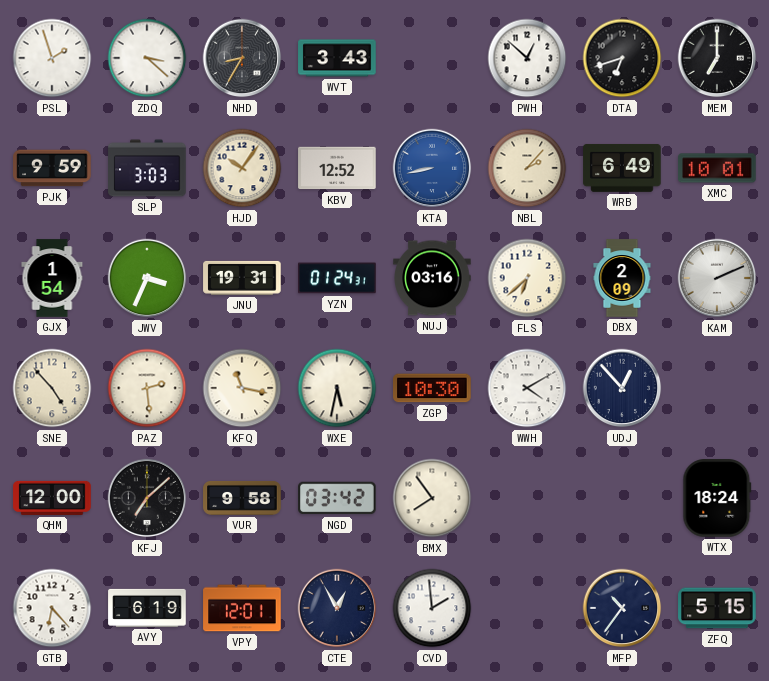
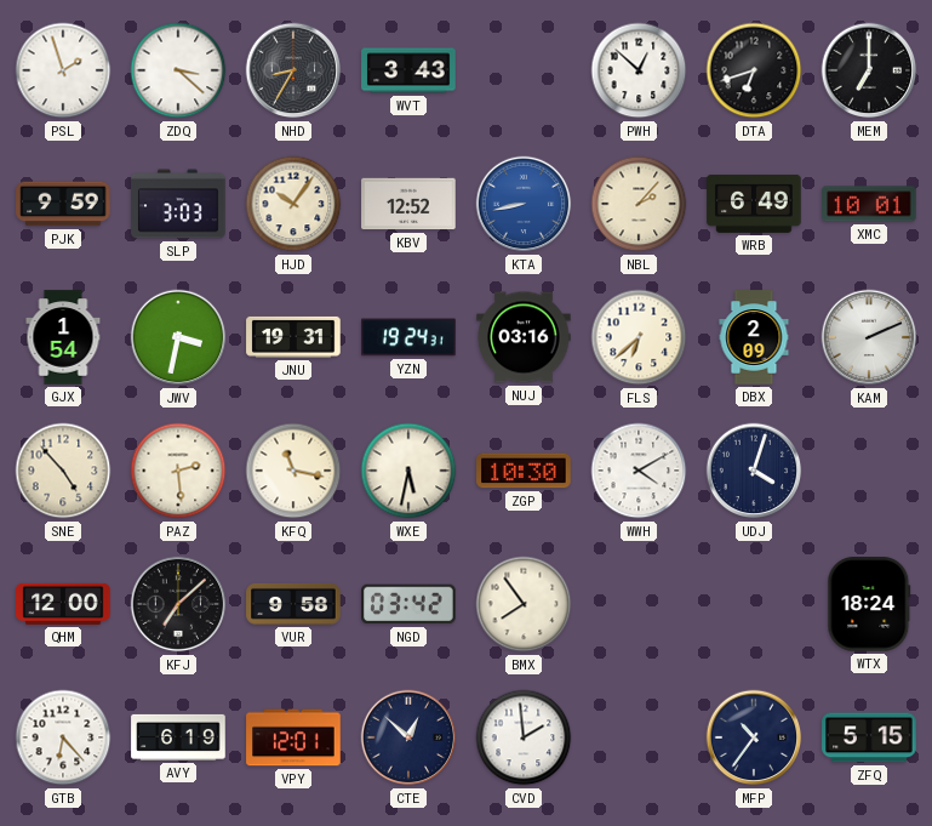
JWV: 3:34 -> 3:32
YZN: 01:24 -> 19:24
UDJ: 12:53 -> 4:03
CTE: 12:55 -> 12:52
